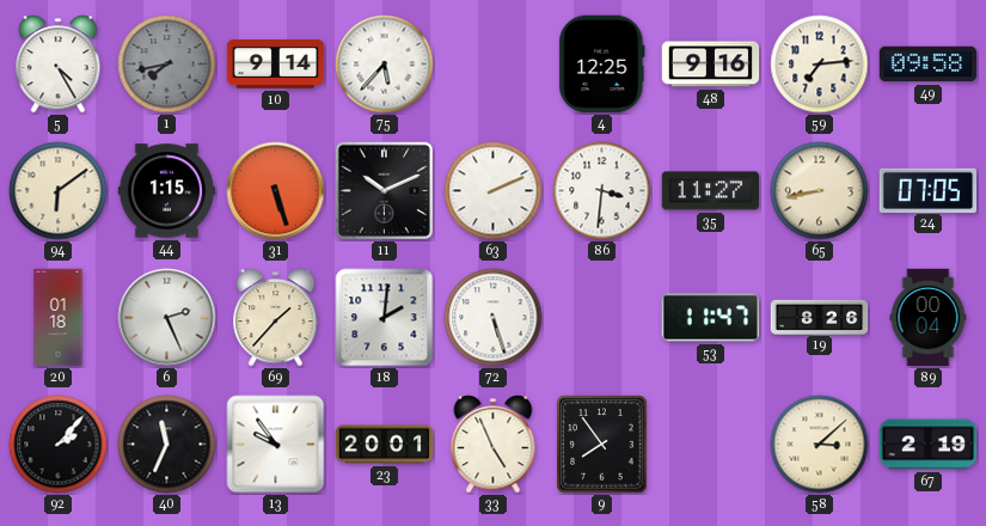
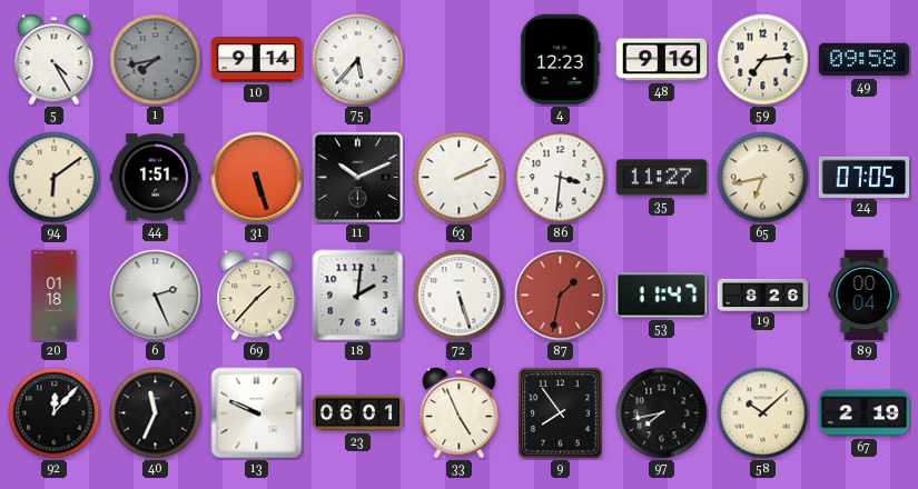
4: 12:25 -> 12:23
44: 1:15 -> 1:51
65: 8:43 -> 6:43
87: none -> 1:32
92: 2:07 -> 12:07
13: 9:54 -> 9:49
23: 20:01 -> 06:01
97: none -> 7:43
58: 3:08 -> 10:08
